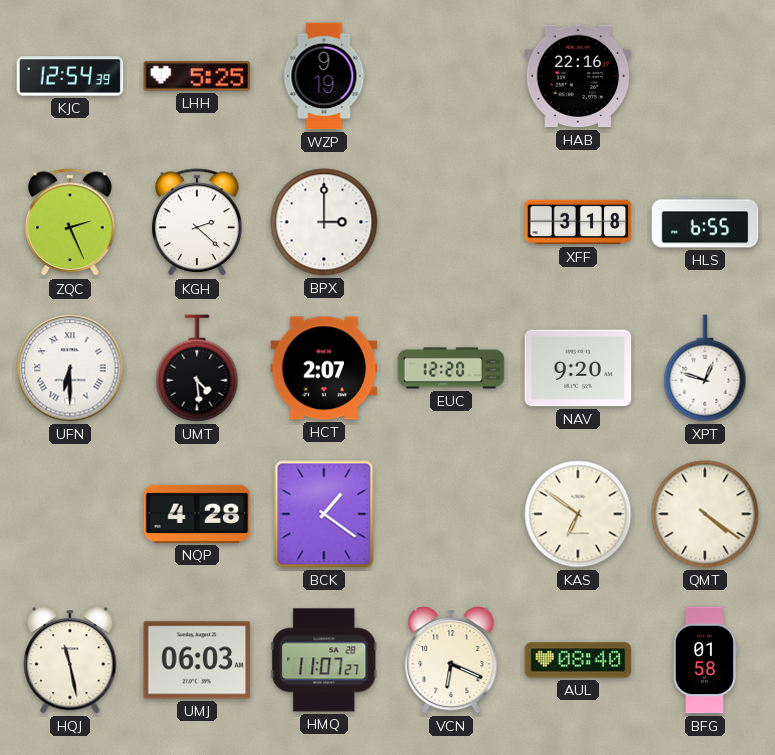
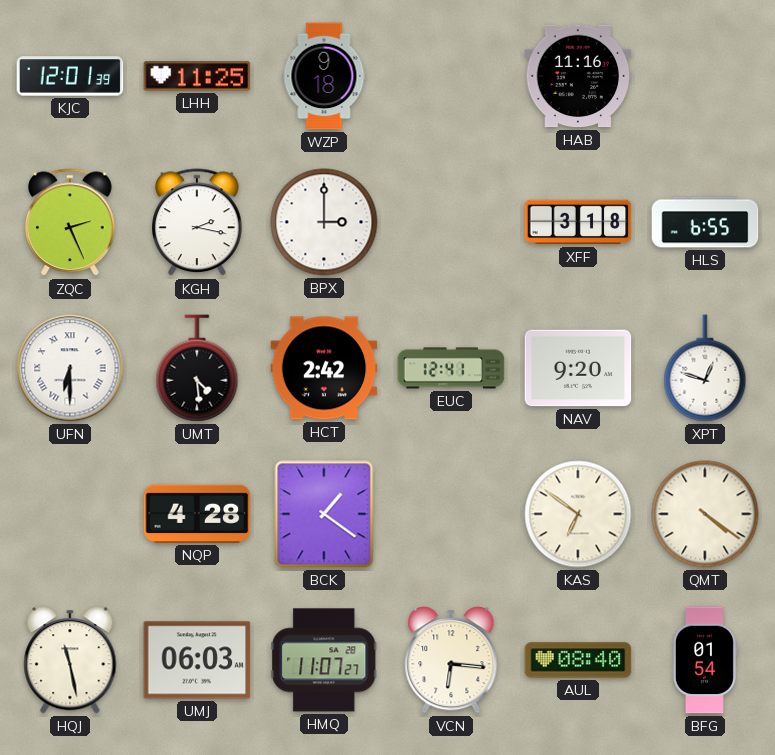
KJC: 12:54 -> 12:01
LHH: 5:25 -> 11:25
WZP: 9:19 -> 9:18
HAB: 22:16 -> 11:16
KGH: 2:22 -> 2:17
HCT: 2:07 -> 2:42
EUC: 12:20 -> 12:41
VCN: 6:19 -> 6:16
BFG: 01:58 -> 01:54
